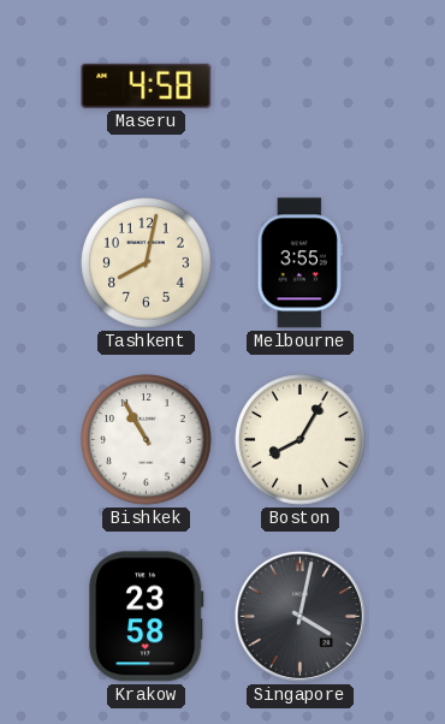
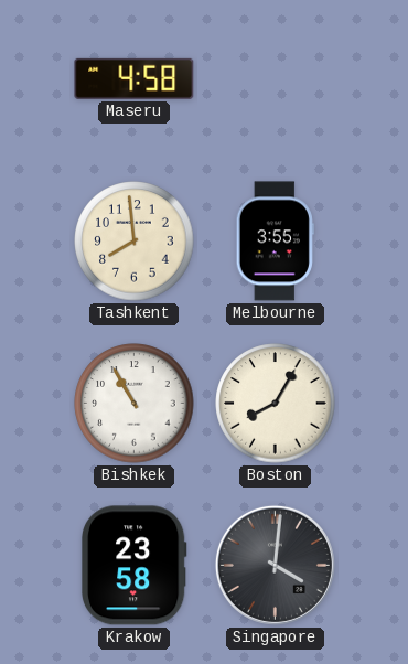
Tashkent: 8:02 -> 7:59
Singapore: 4:02 -> 4:01
